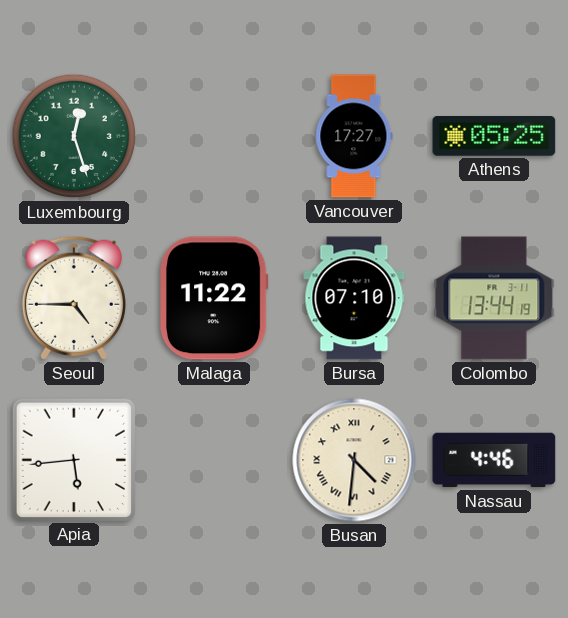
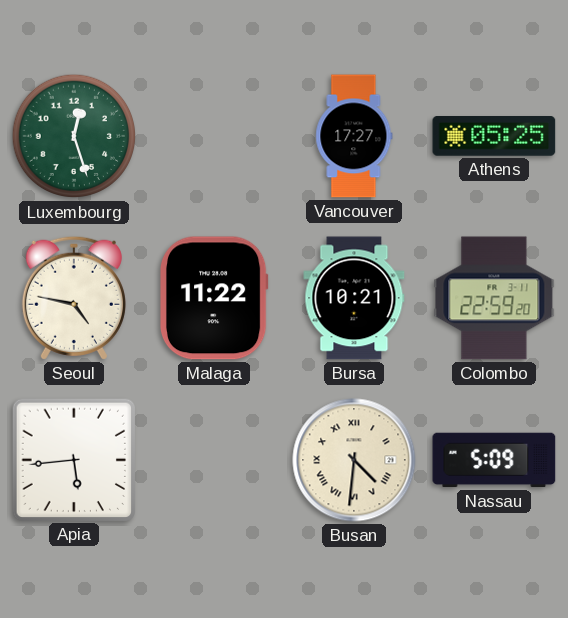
Seoul: 4:45 -> 4:47
Bursa: 07:10 -> 10:21
Colombo: 13:44 -> 22:59
Nassau: 4:46 -> 5:09
